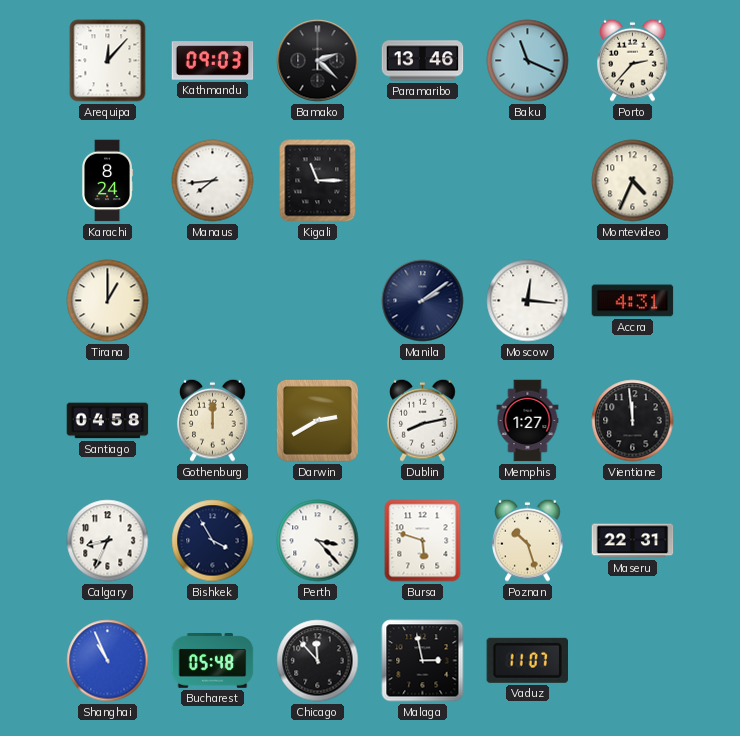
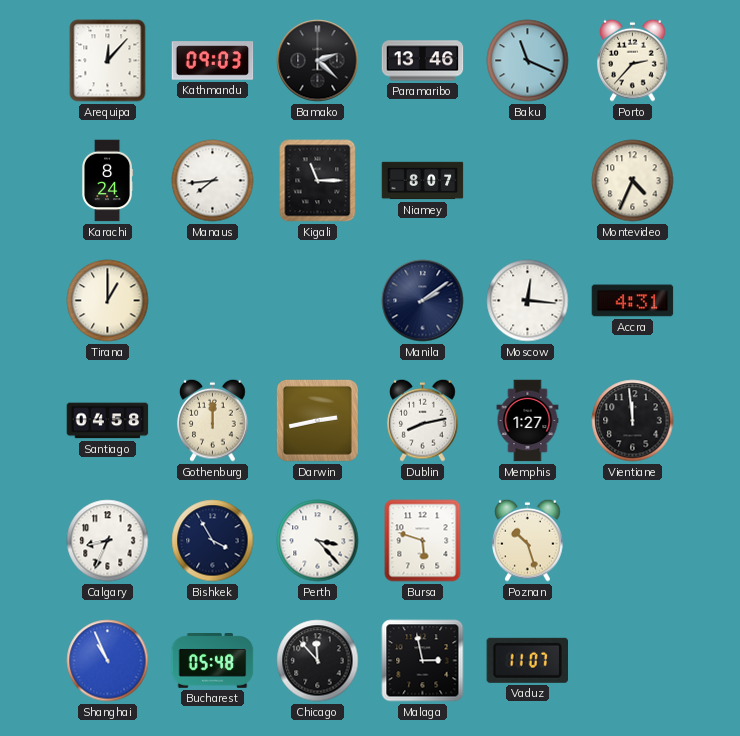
Niamey: none -> 8:07
Darwin: 2:40 -> 2:43
Maseru: 22:31 -> none
